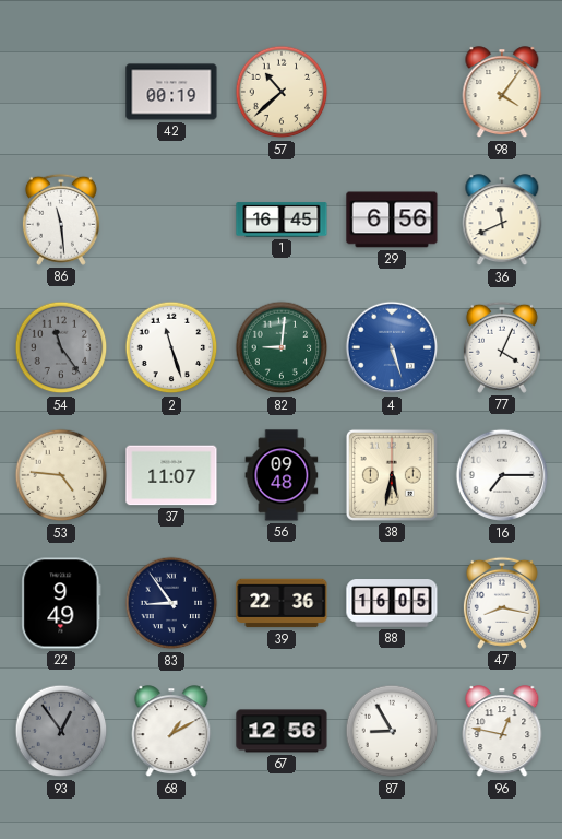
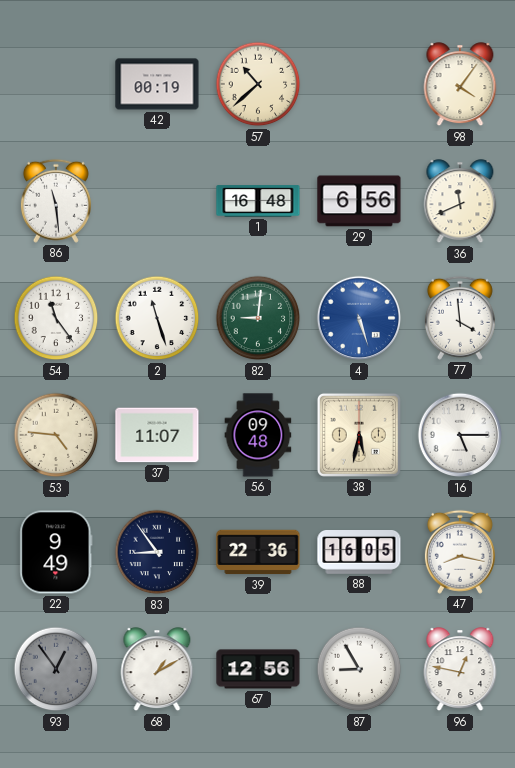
1: 16:45 -> 16:48
54 dial: grey -> white
77: 4:04 -> 3:59
16: 7:15 -> 5:15
